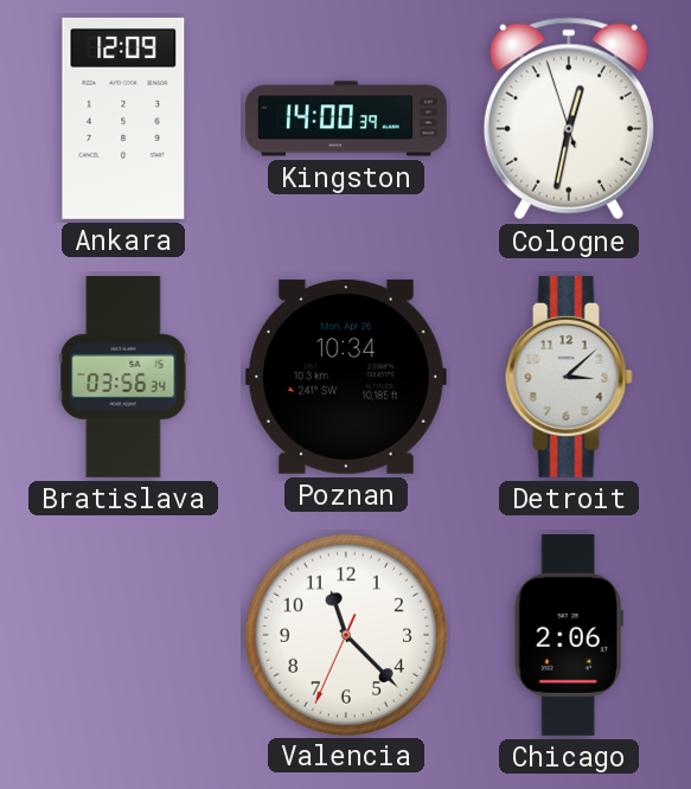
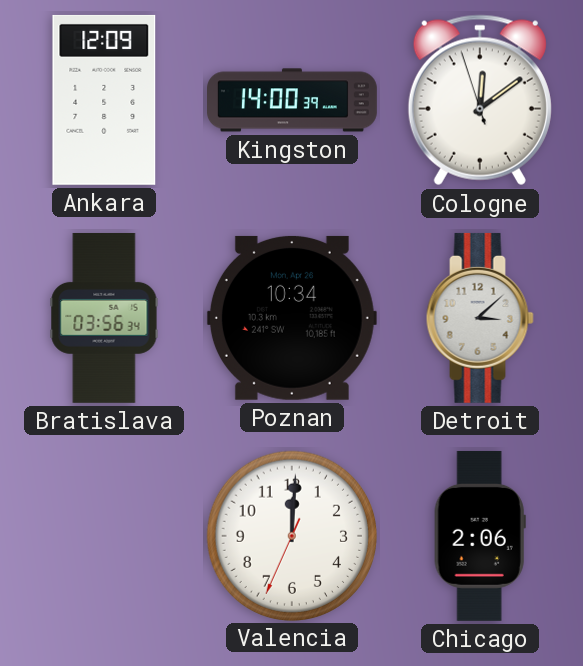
Cologne: 12:31 -> 12:08
Valencia: 11:22 -> 12:00
